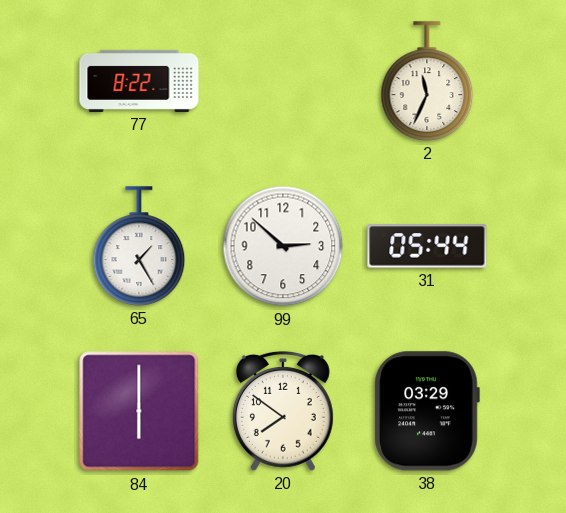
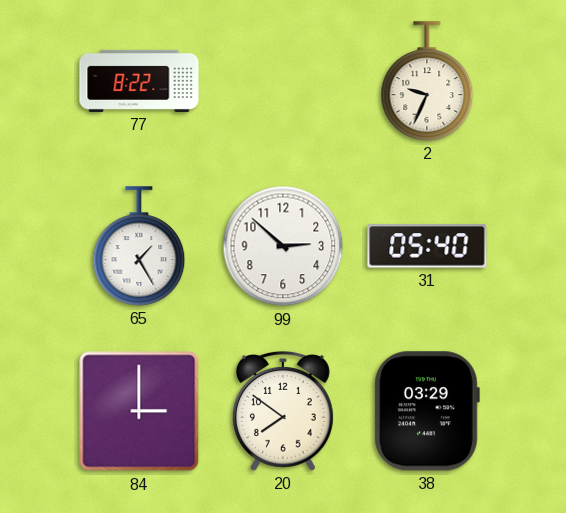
2: 11:34 -> 9:34
31: 05:44 -> 05:40
84: 6:00 -> 3:00
